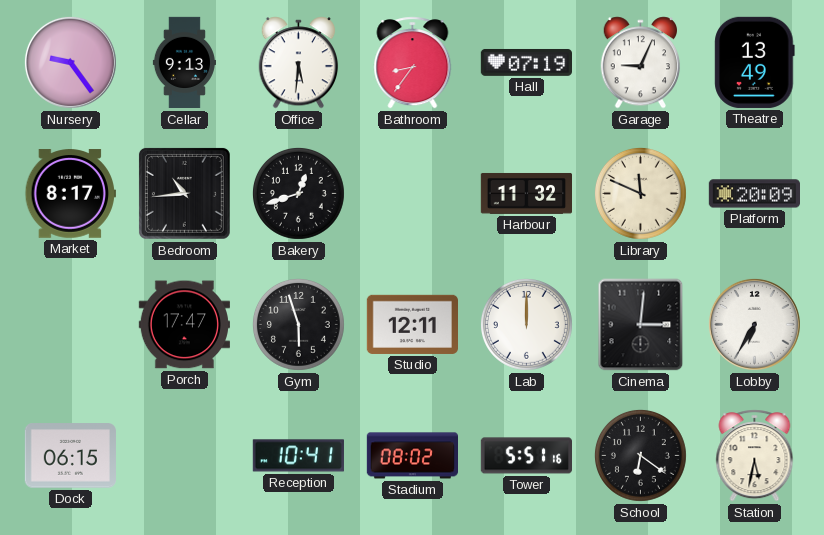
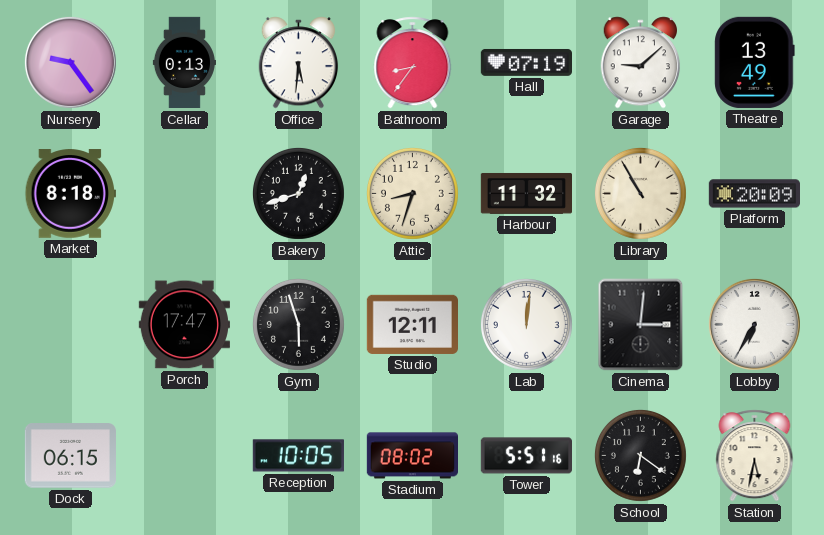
Cellar: 9:13 -> 0:13
Garage: 9:04 -> 9:08
Market: 8:17 -> 8:18
Bedroom: 10:44 -> none
Attic: none -> 8:33
Library: 11:49 -> 10:55
Lab: 12:00 -> 12:01
Reception: 10:41 -> 10:05
